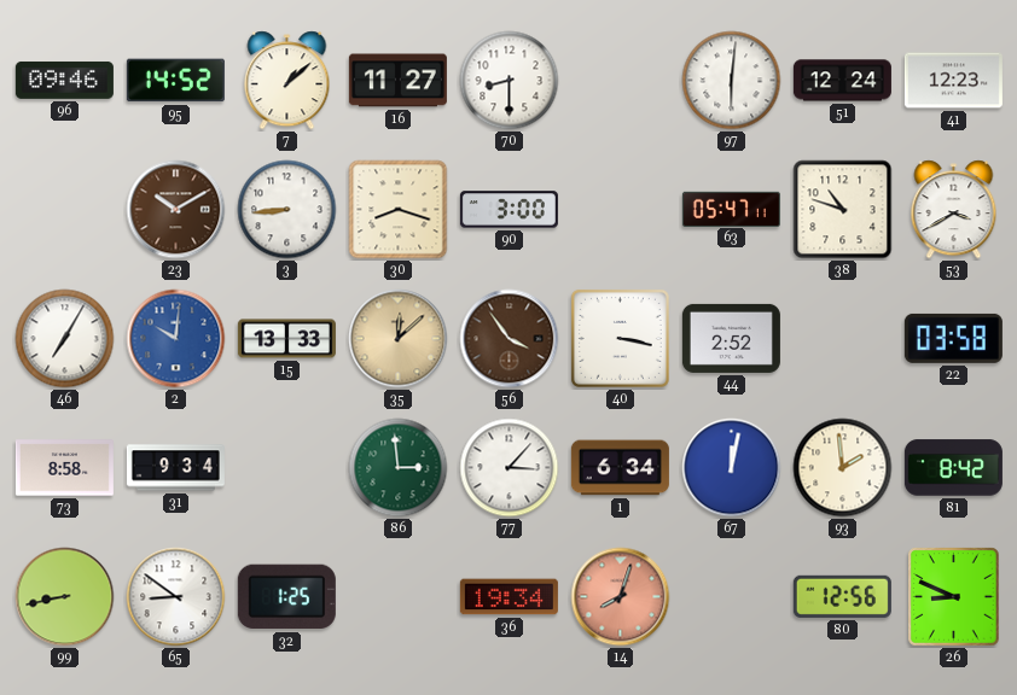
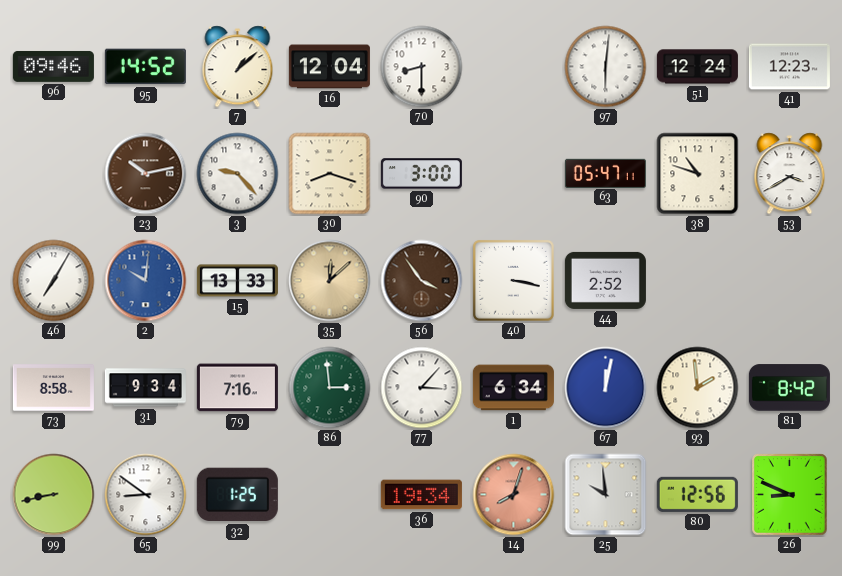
16: 11:27 -> 12:04
23: 10:10 -> 10:13
3: 8:44 -> 9:23
22: 03:58 -> none
79: none -> 7:16
25: none -> 9:59
